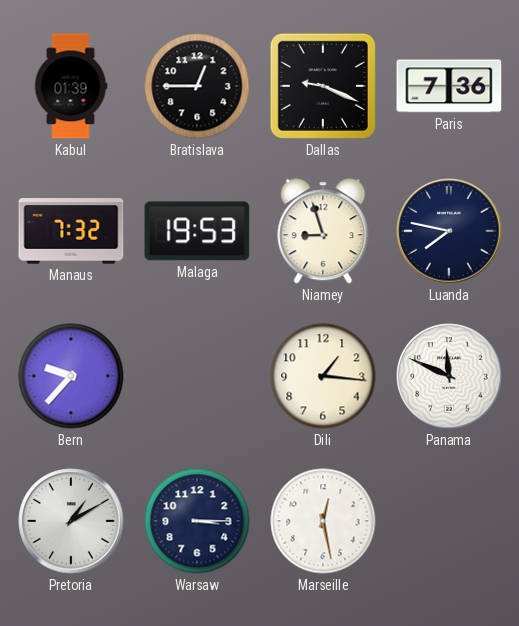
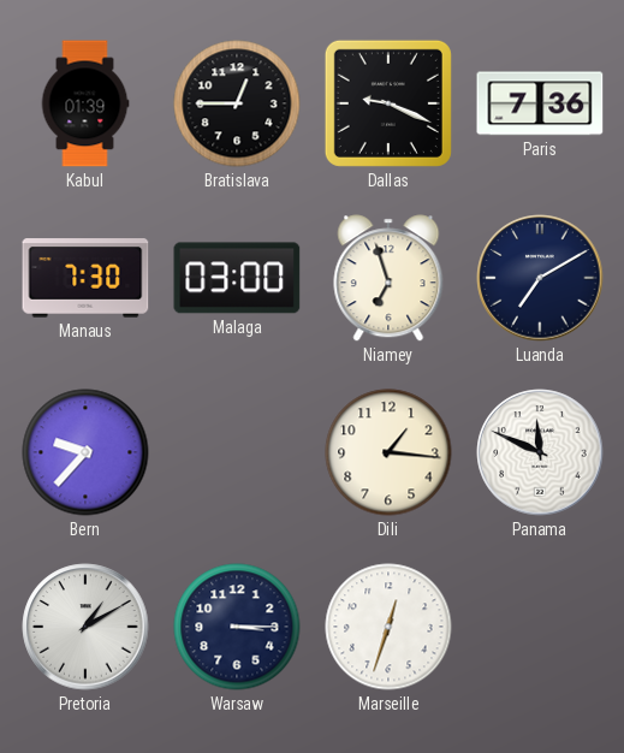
Manaus: 7:32 -> 7:30
Malaga: 19:53 -> 03:00
Niamey: 8:57 -> 6:57
Luanda: 7:47 -> 7:10
Marseille: 12:28 -> 12:33
